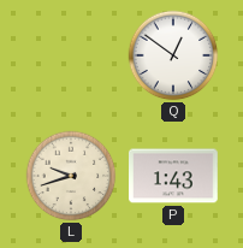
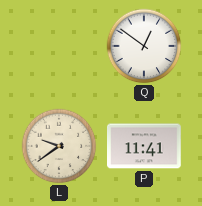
L: 9:42 -> 9:39
P: 1:43 -> 11:41
